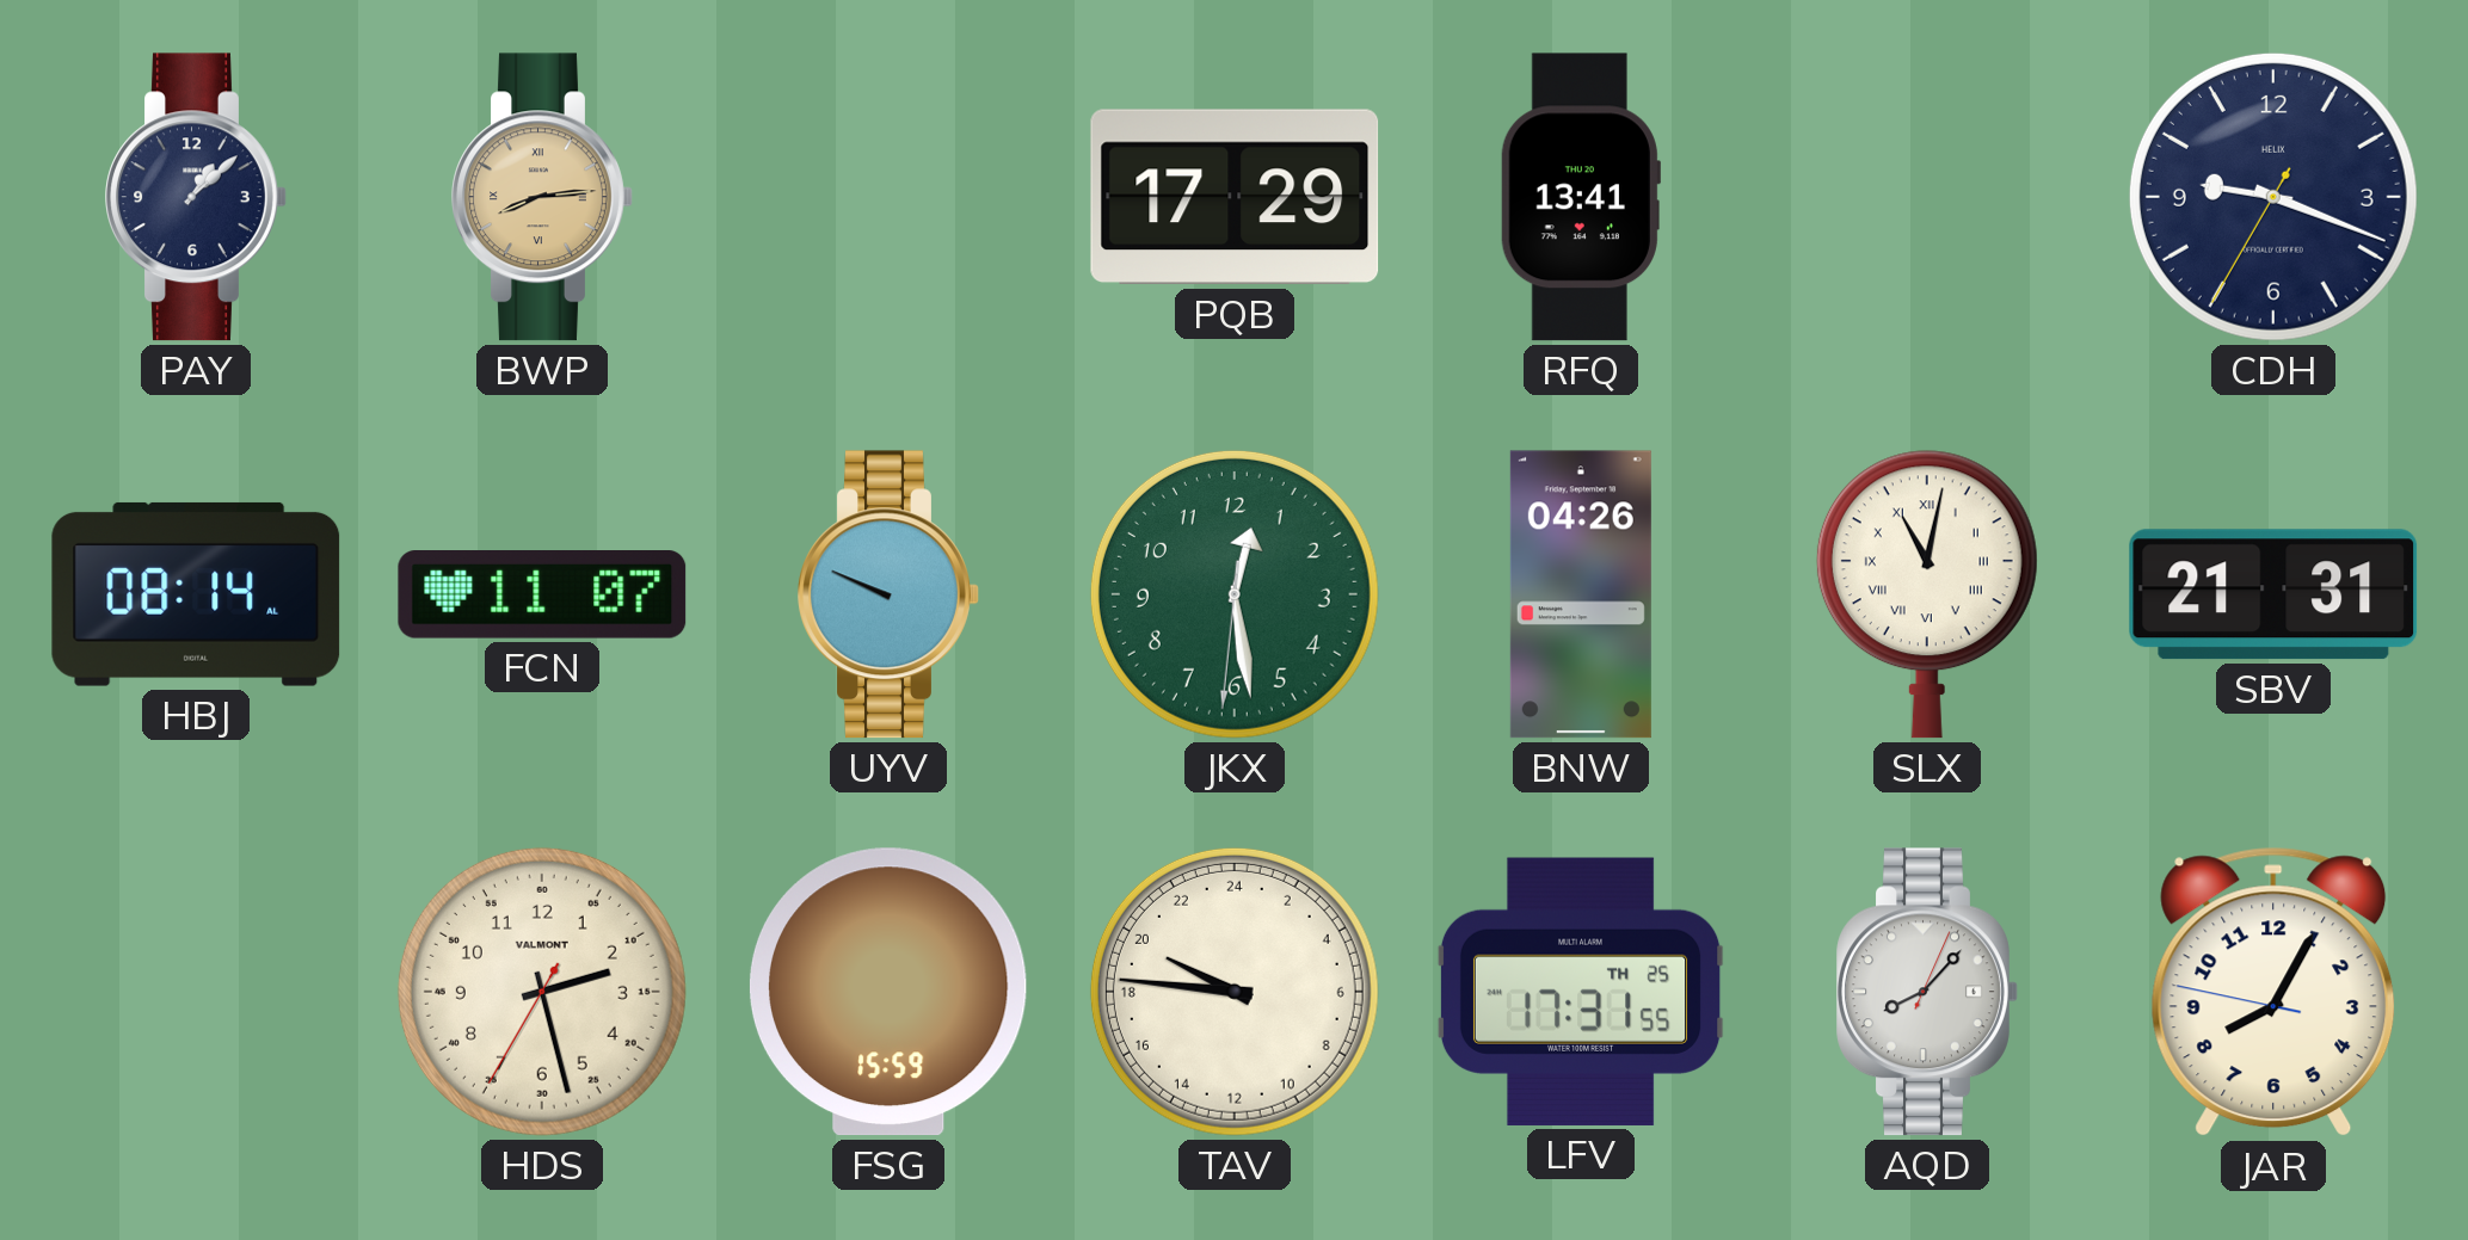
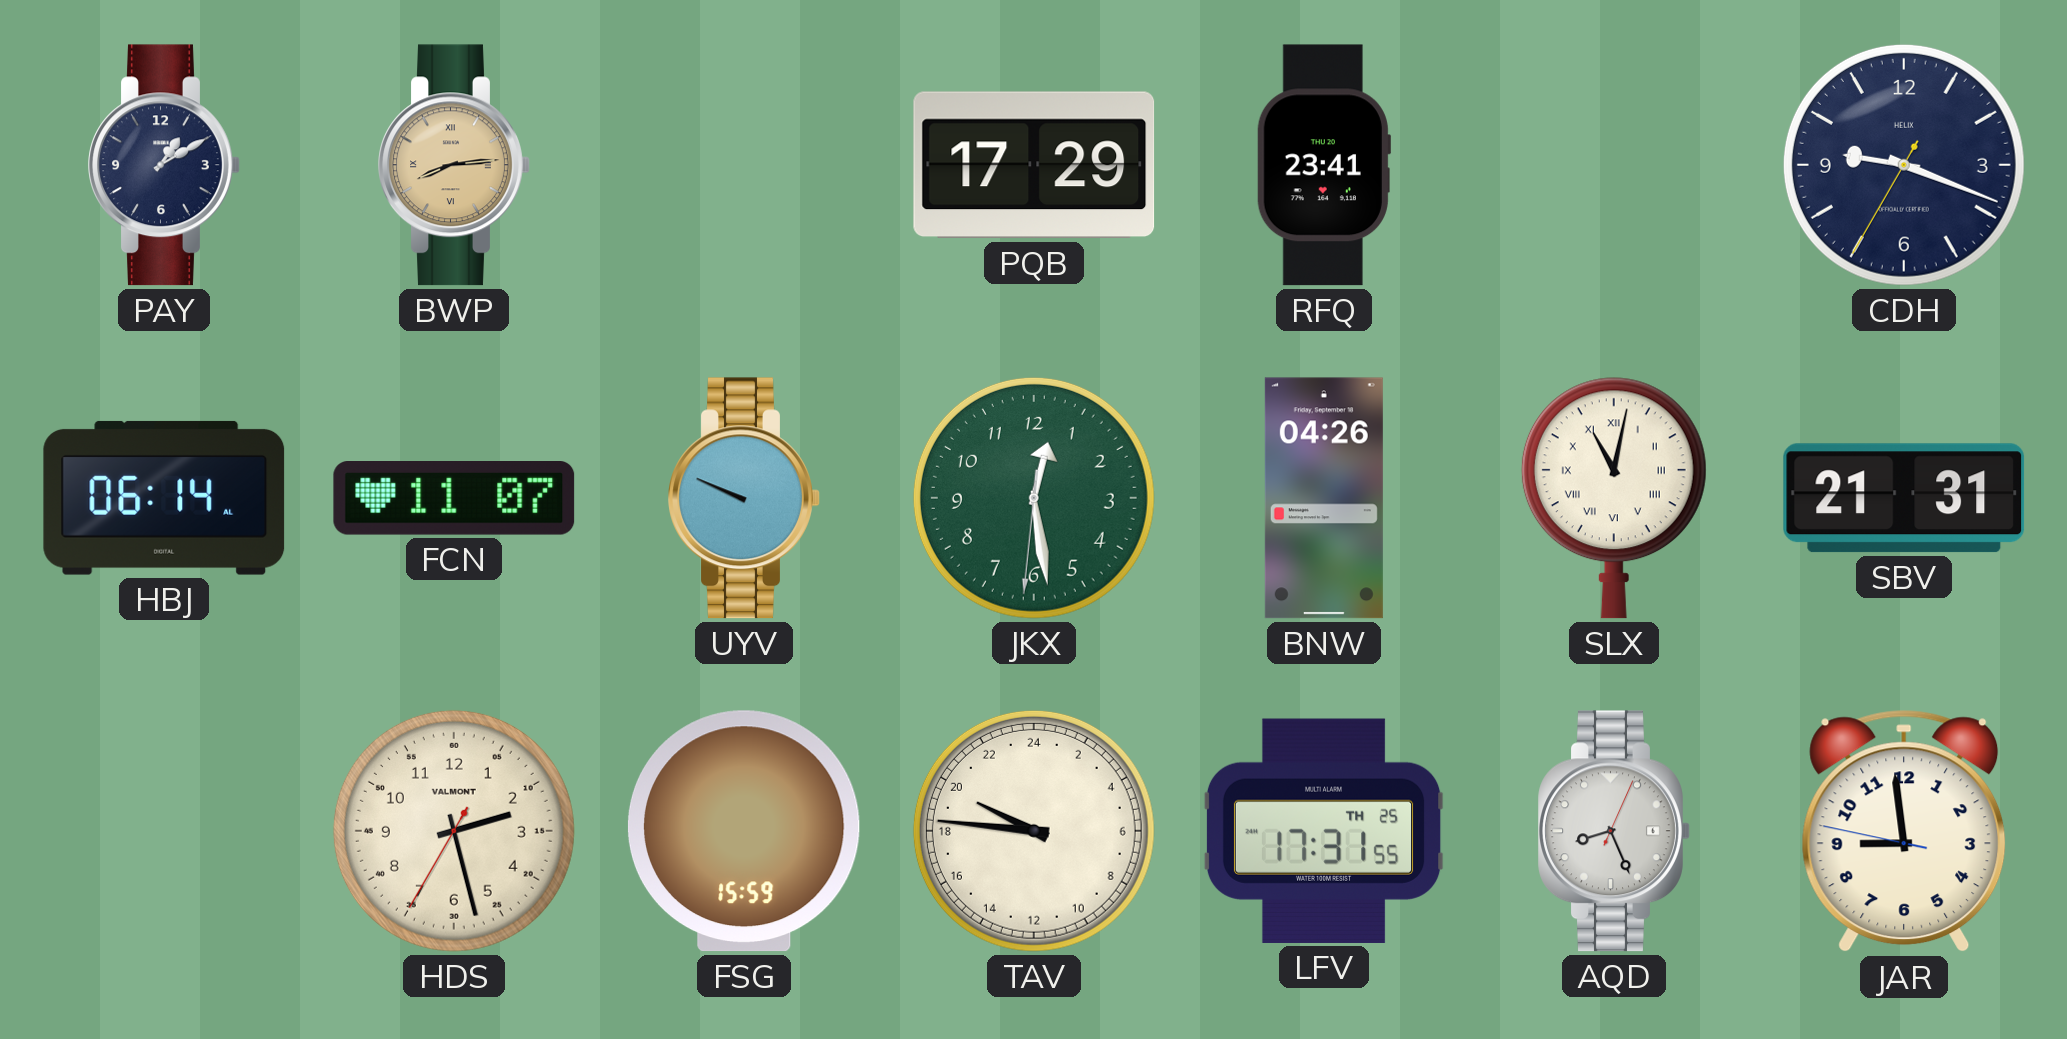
PAY: 1:08 -> 1:10
RFQ: 13:41 -> 23:41
HBJ: 08:14 -> 06:14
AQD: 8:07 -> 8:26
JAR: 8:04 -> 8:58
